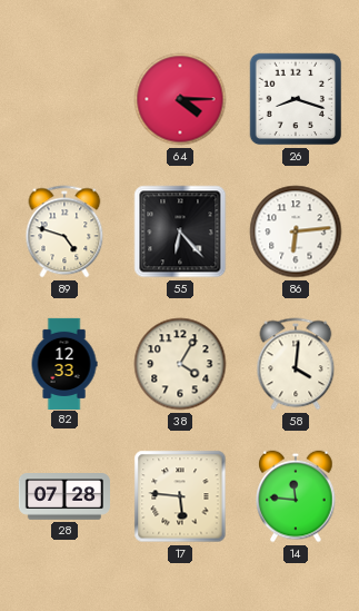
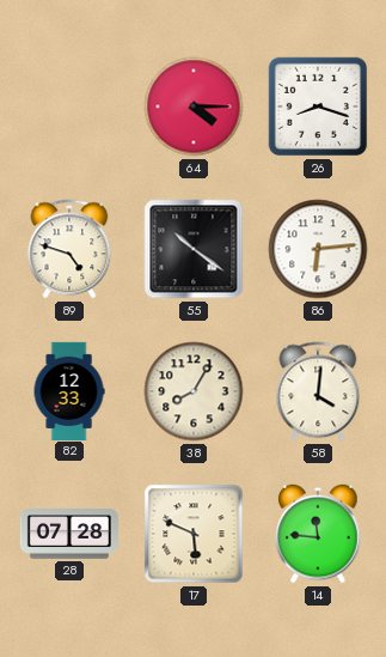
55: 6:23 -> 10:21
38: 4:05 -> 8:05
17: 5:46 -> 5:49
